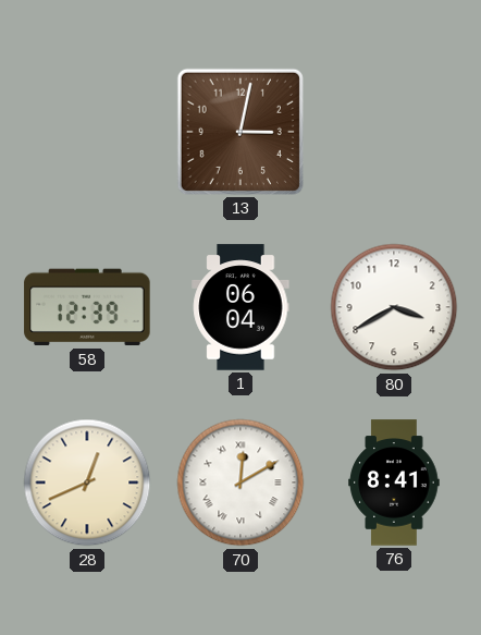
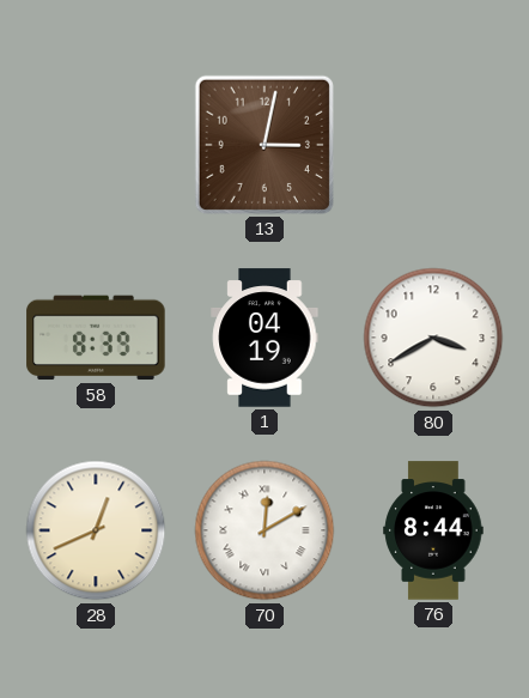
58: 12:39 -> 8:39
1: 06:04 -> 04:19
76: 8:41 -> 8:44
